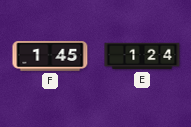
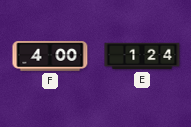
F: 1:45 -> 4:00
